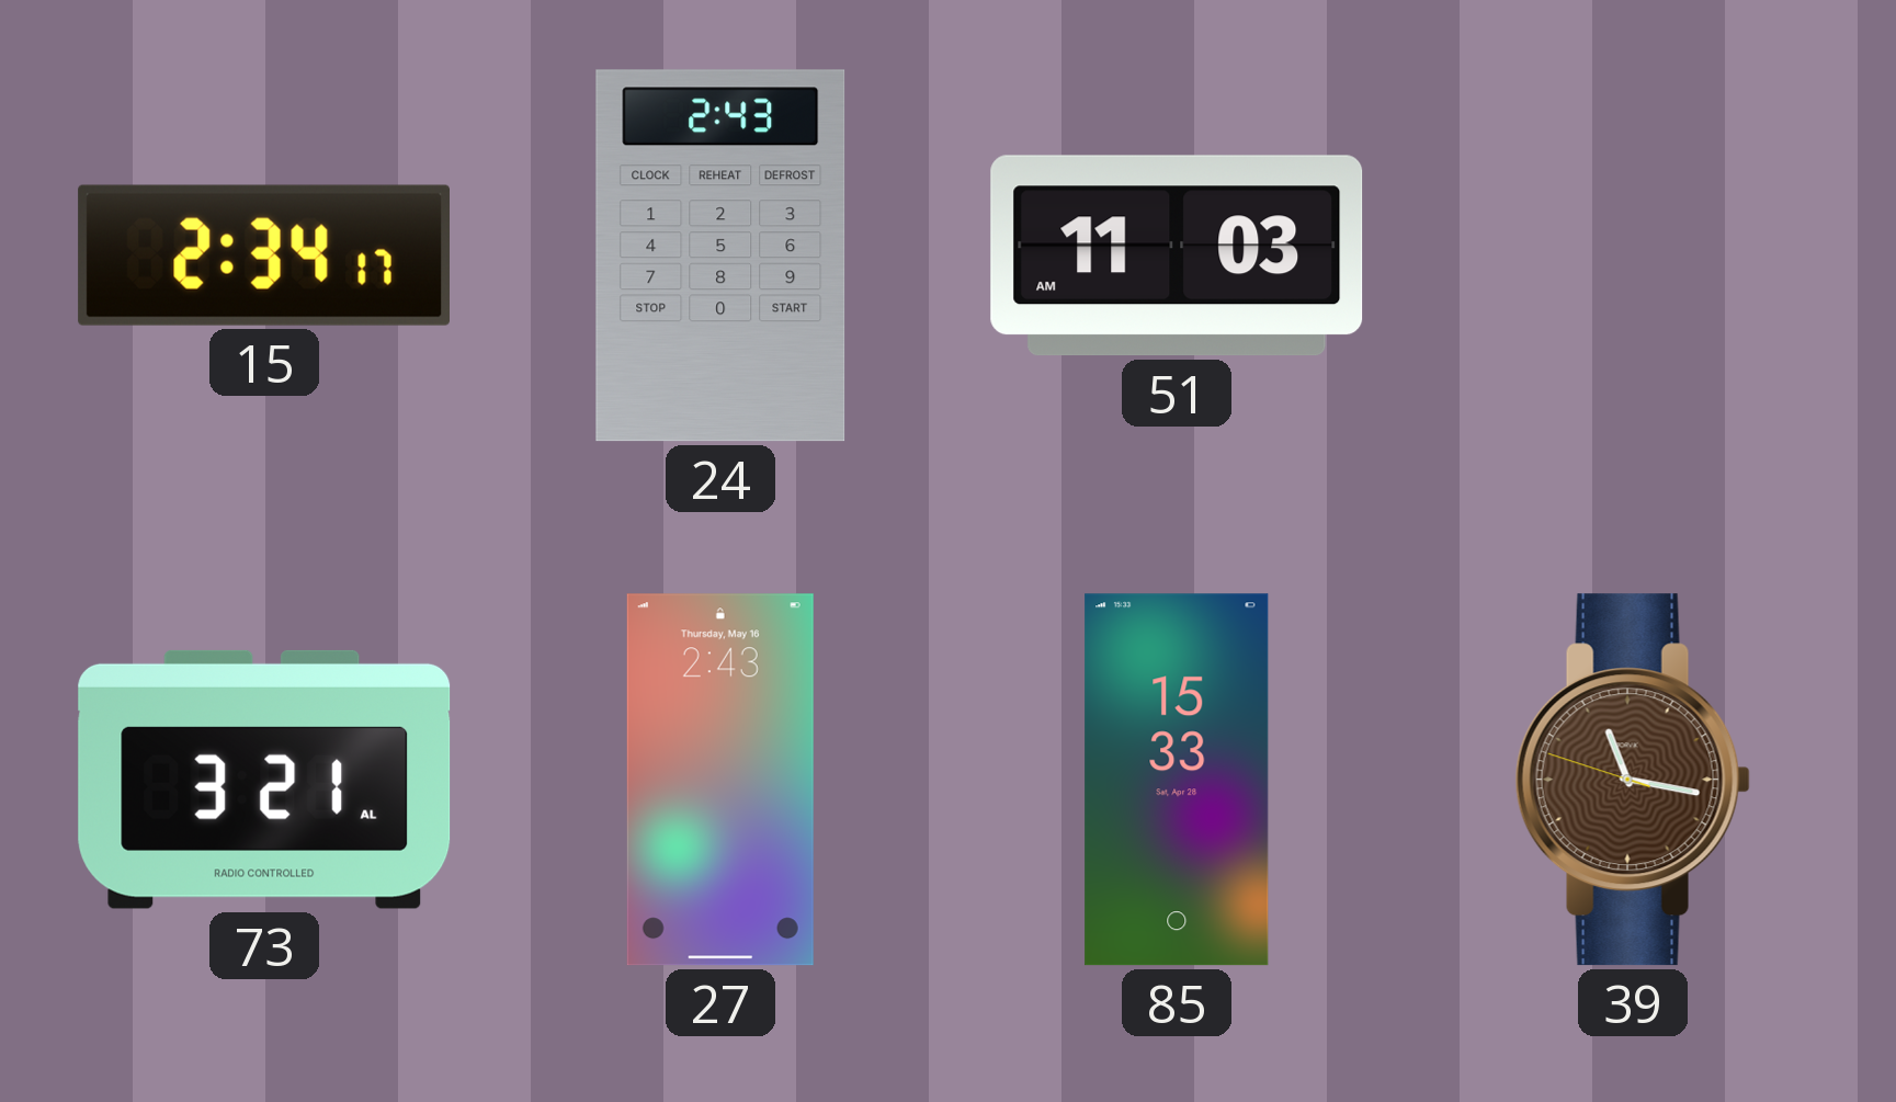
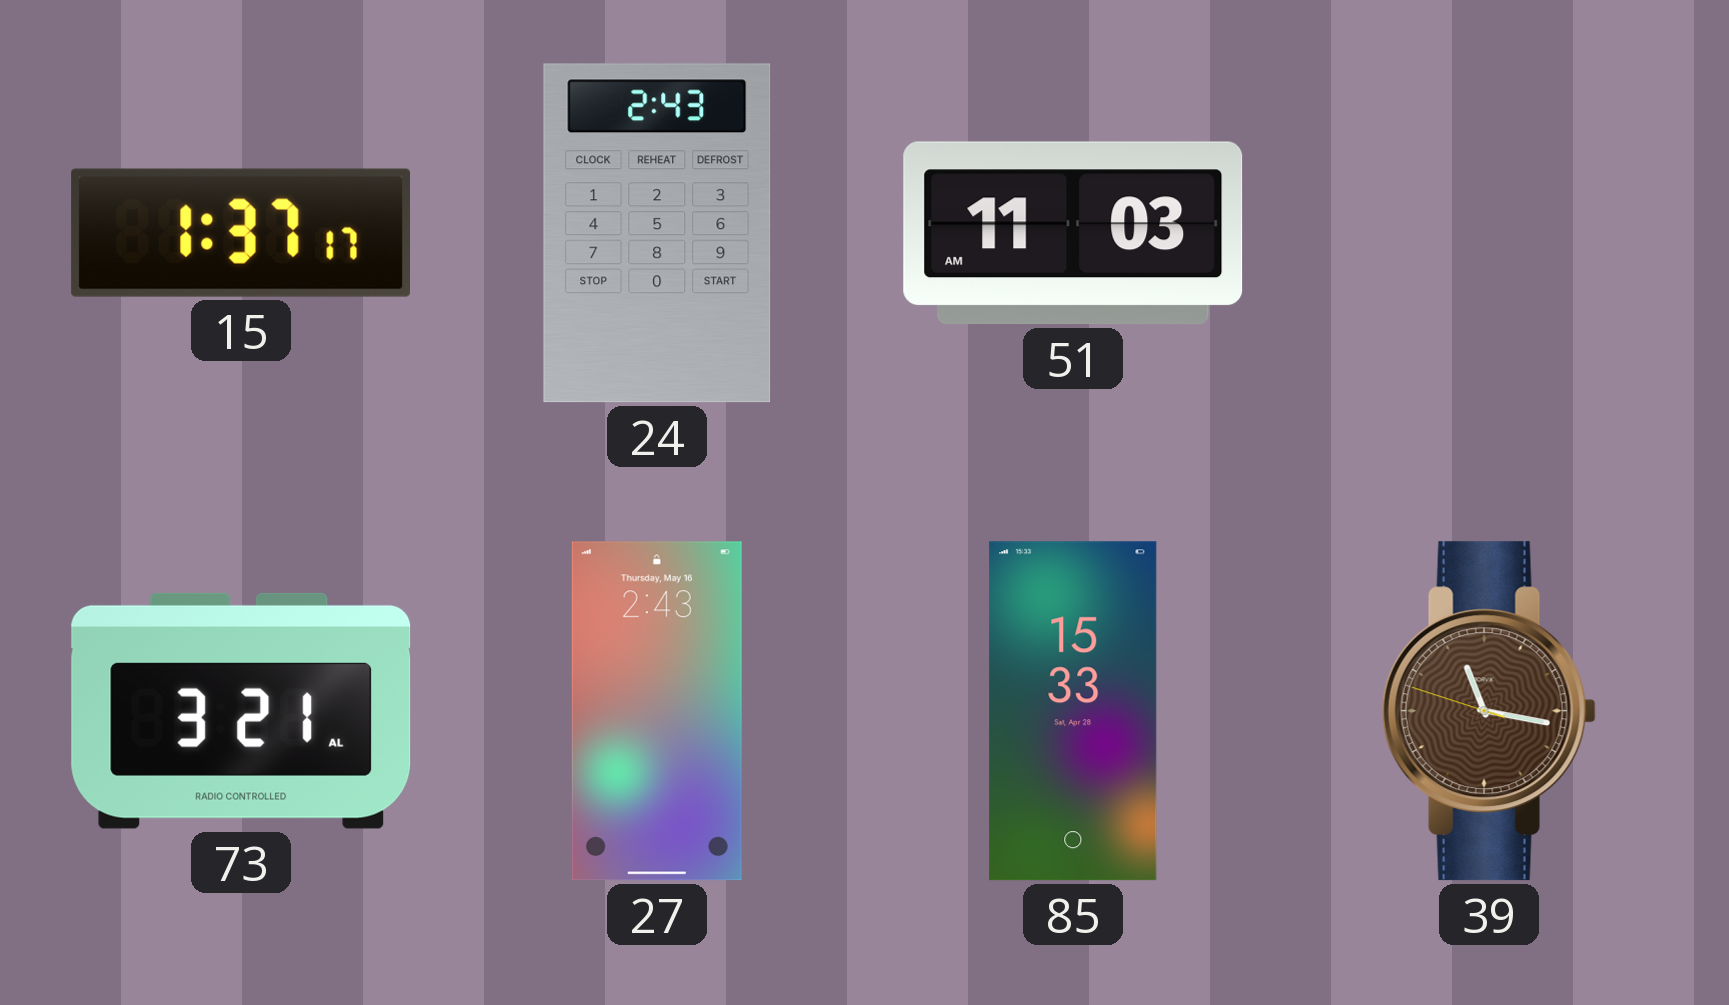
15: 2:34 -> 1:37
